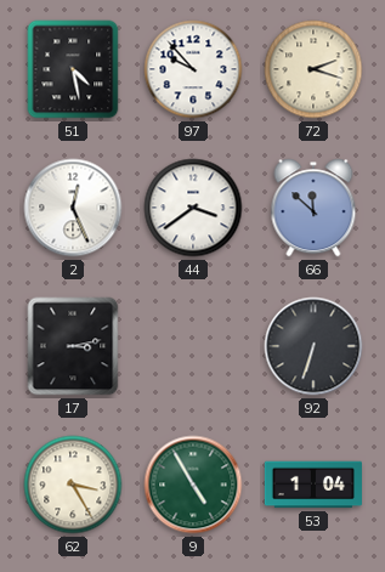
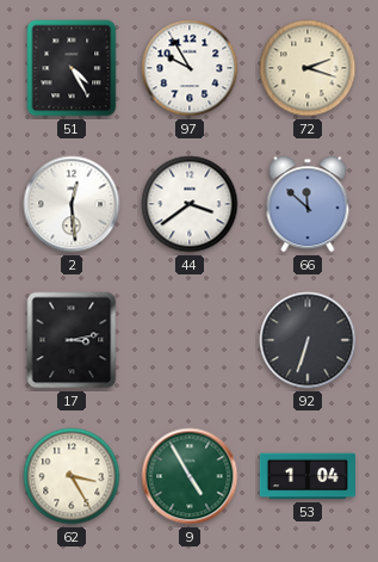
51: 4:28 -> 4:25
97: 9:53 -> 9:55
2: 12:26 -> 12:29
